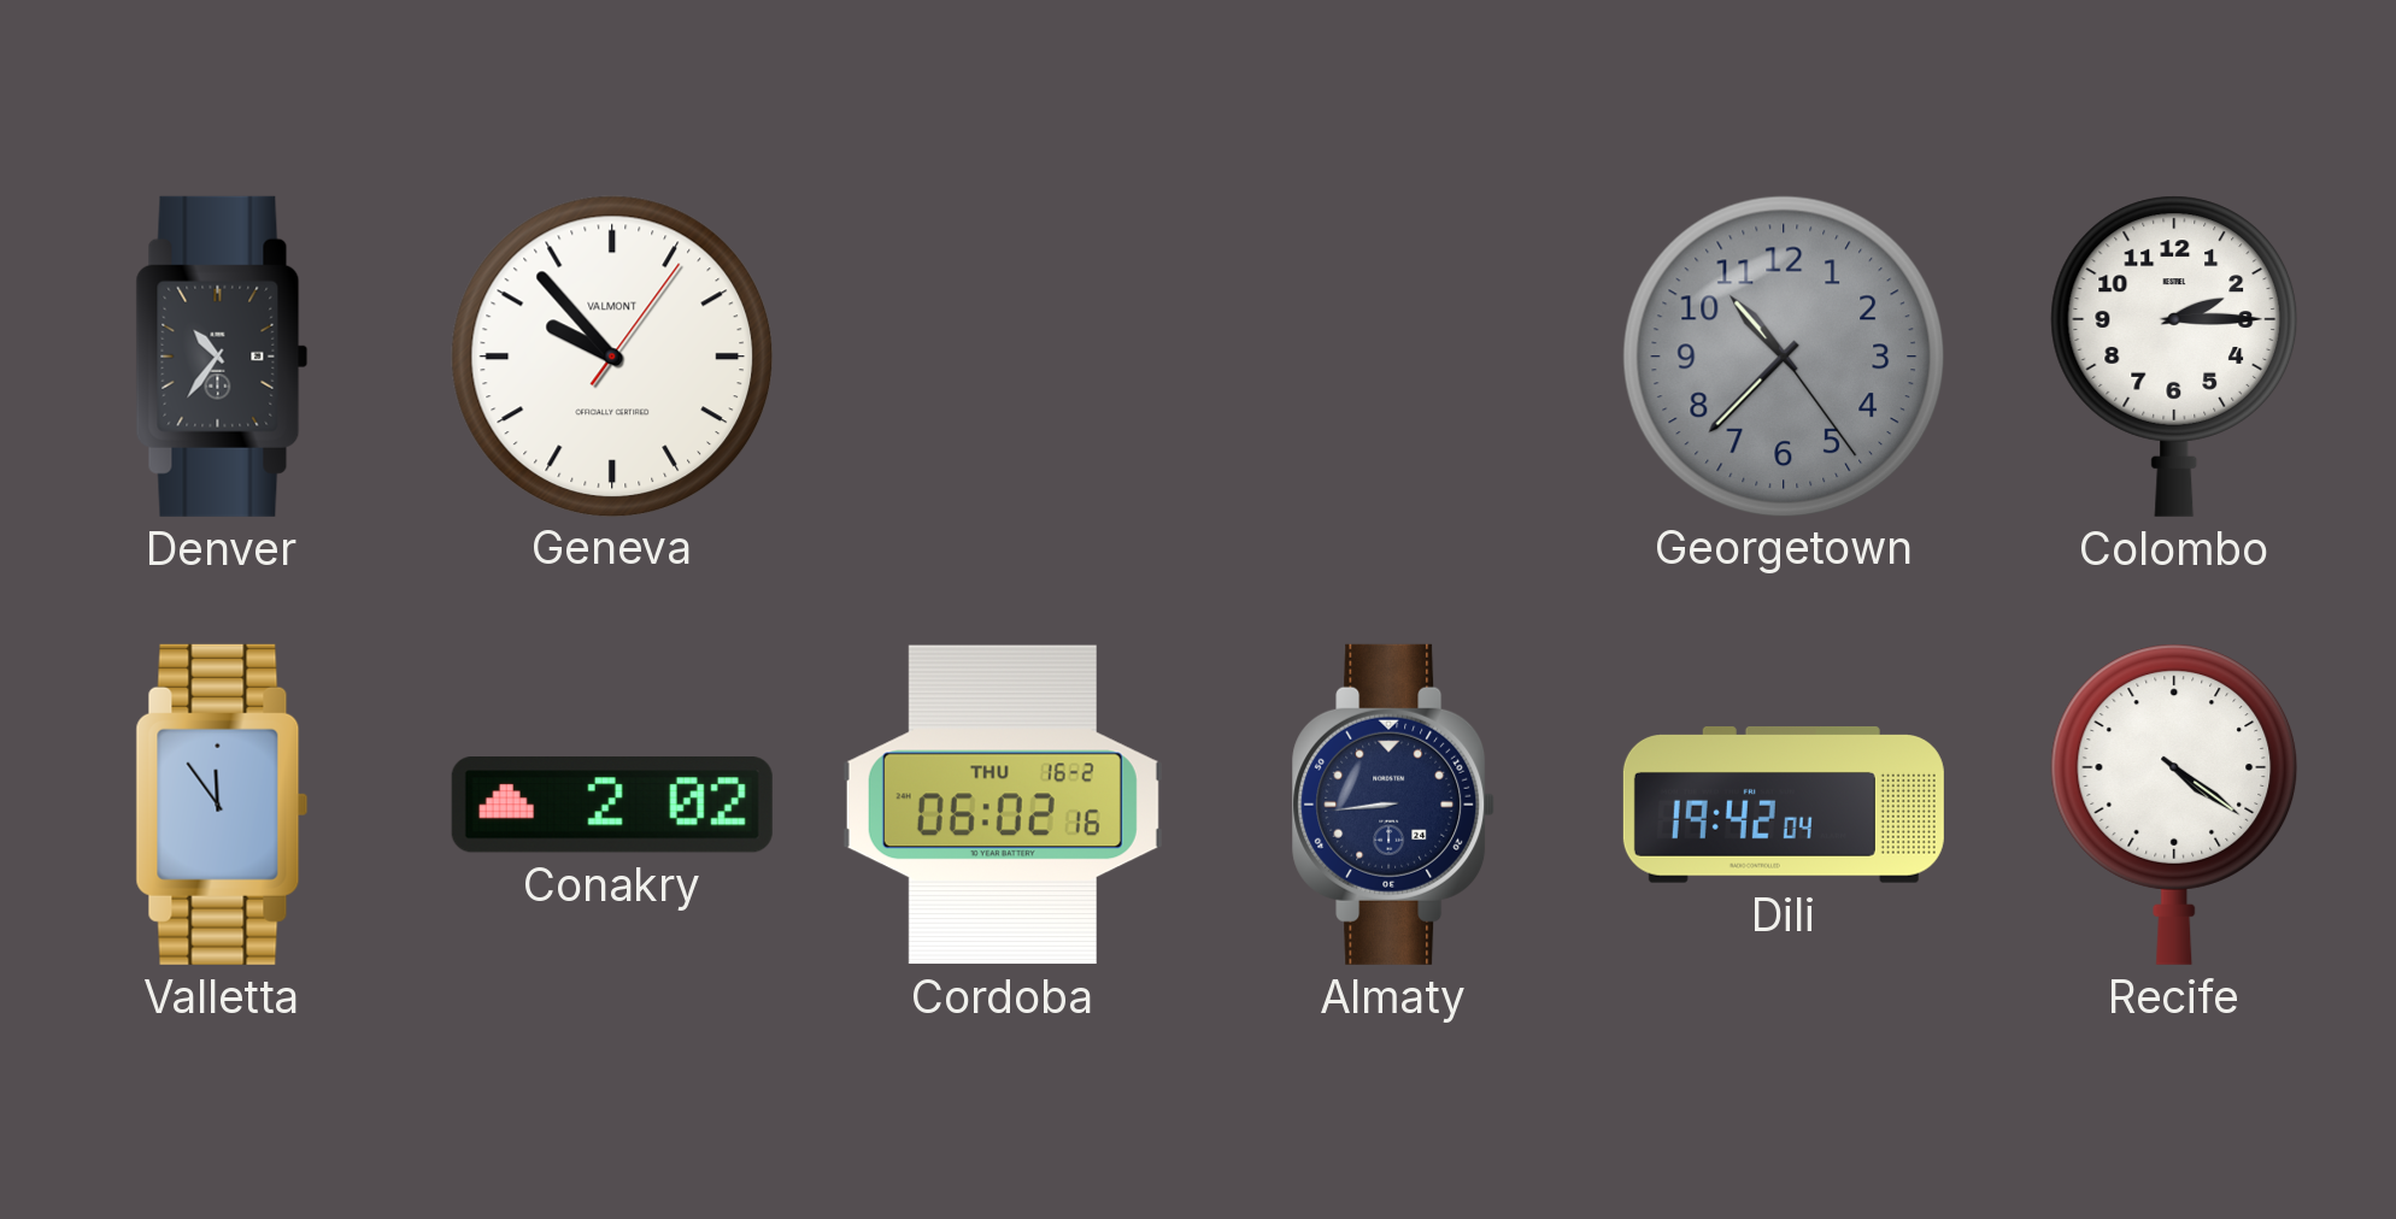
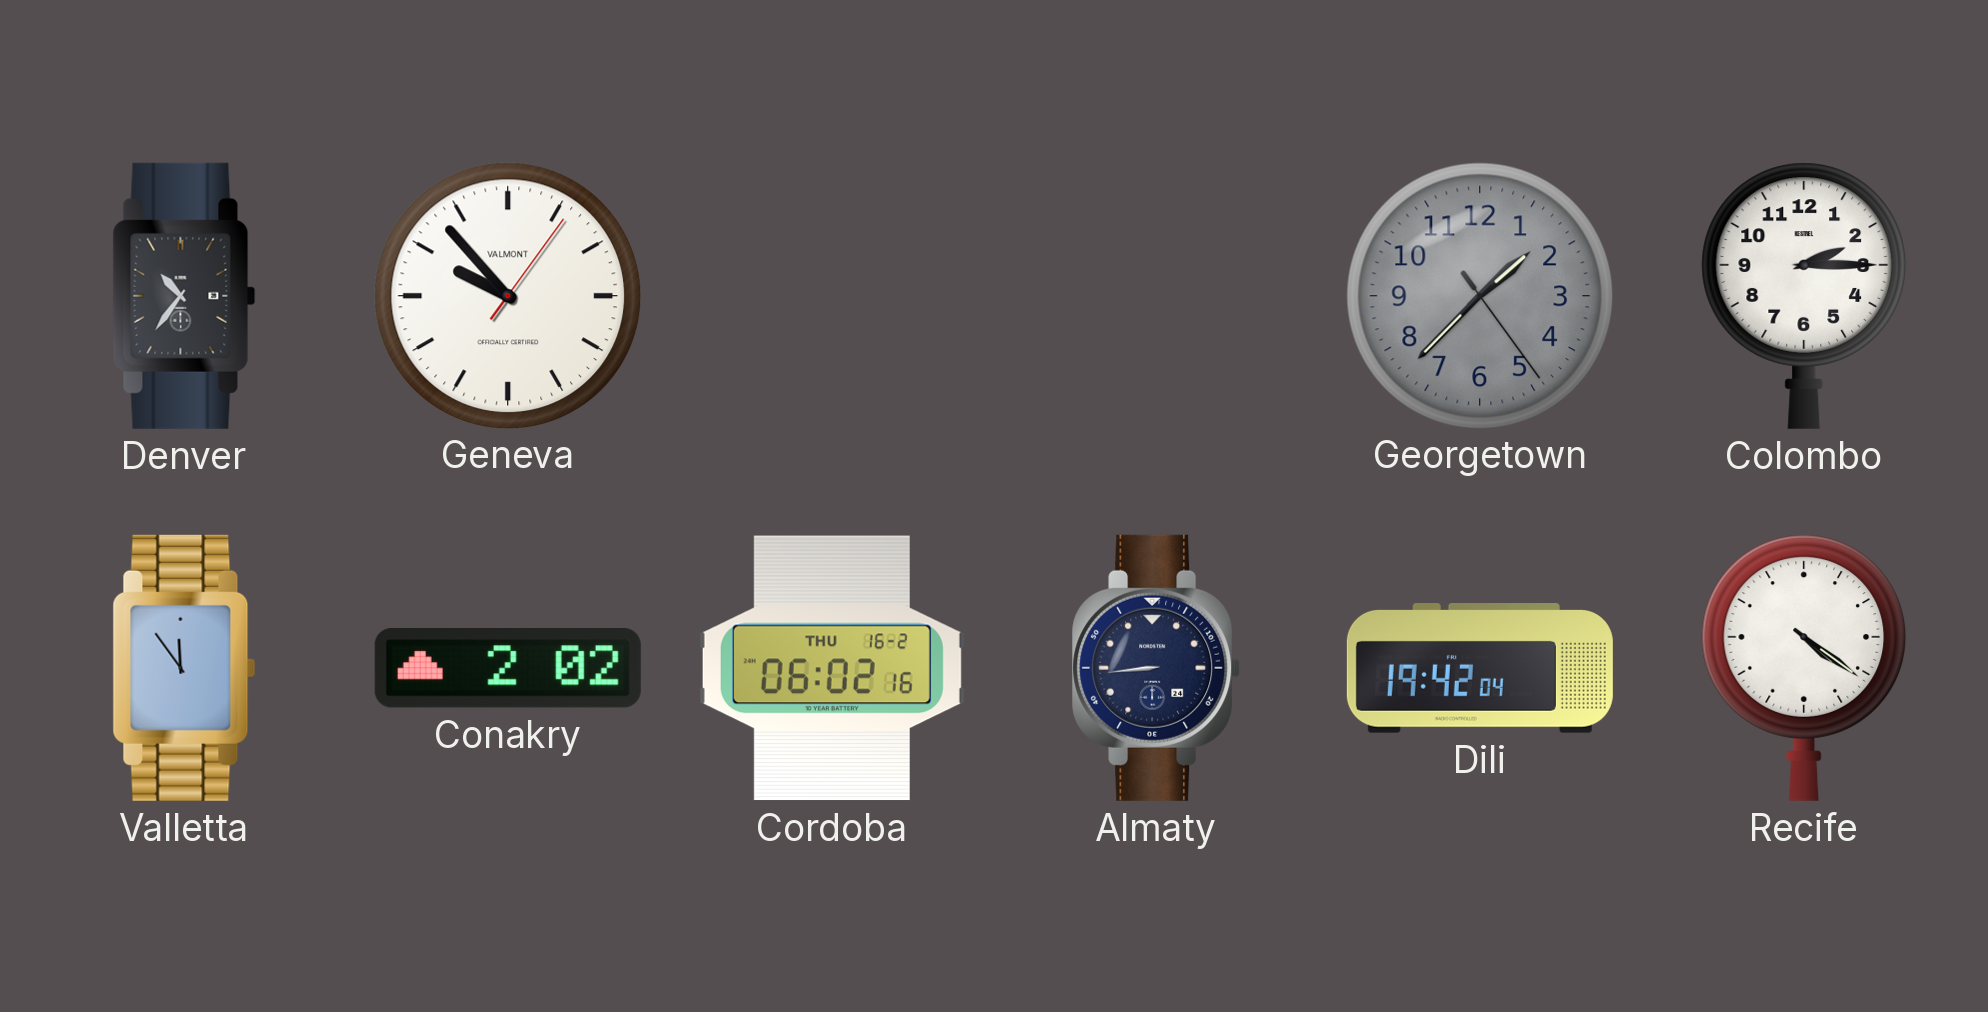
Georgetown: 10:37 -> 1:37
